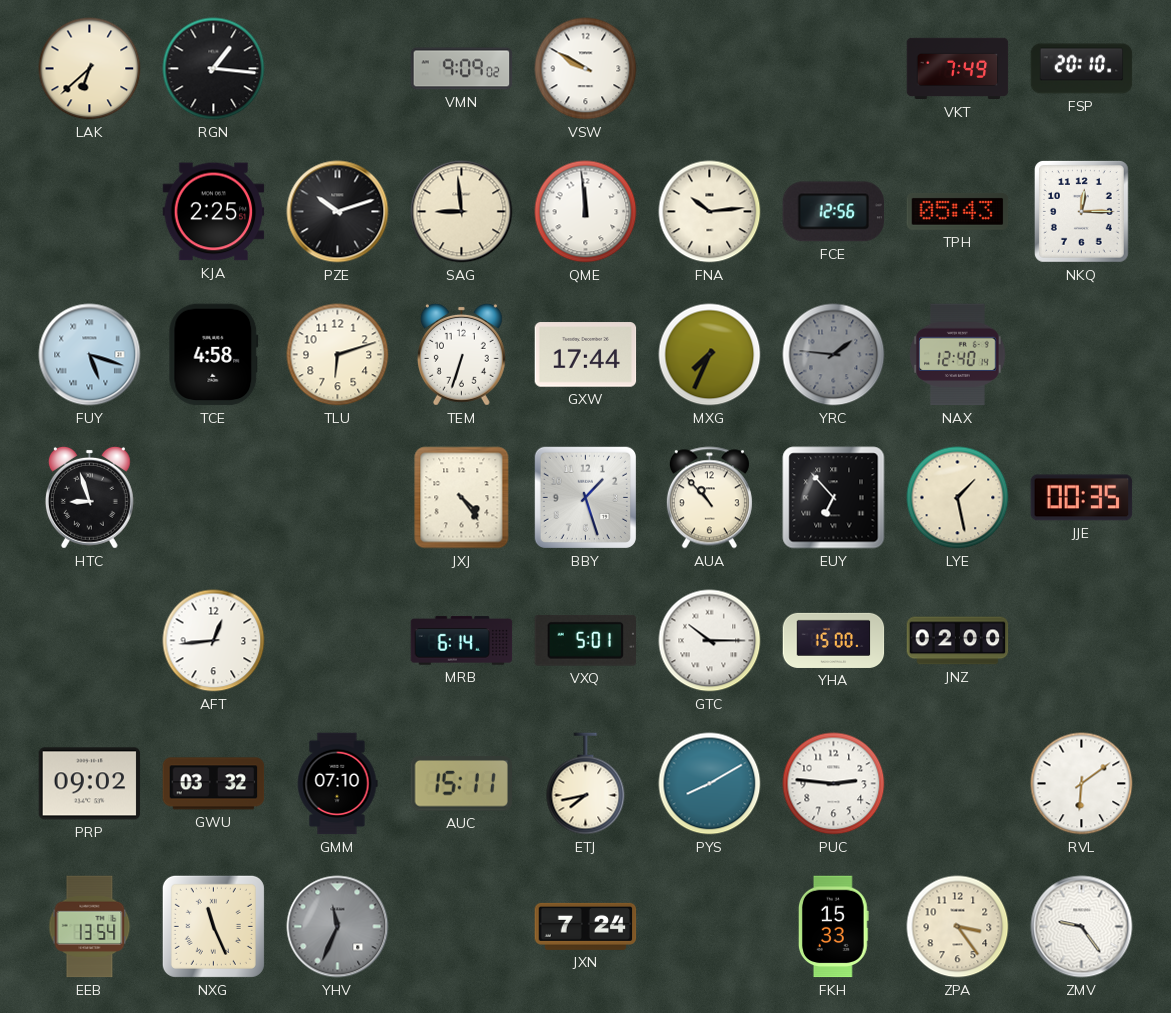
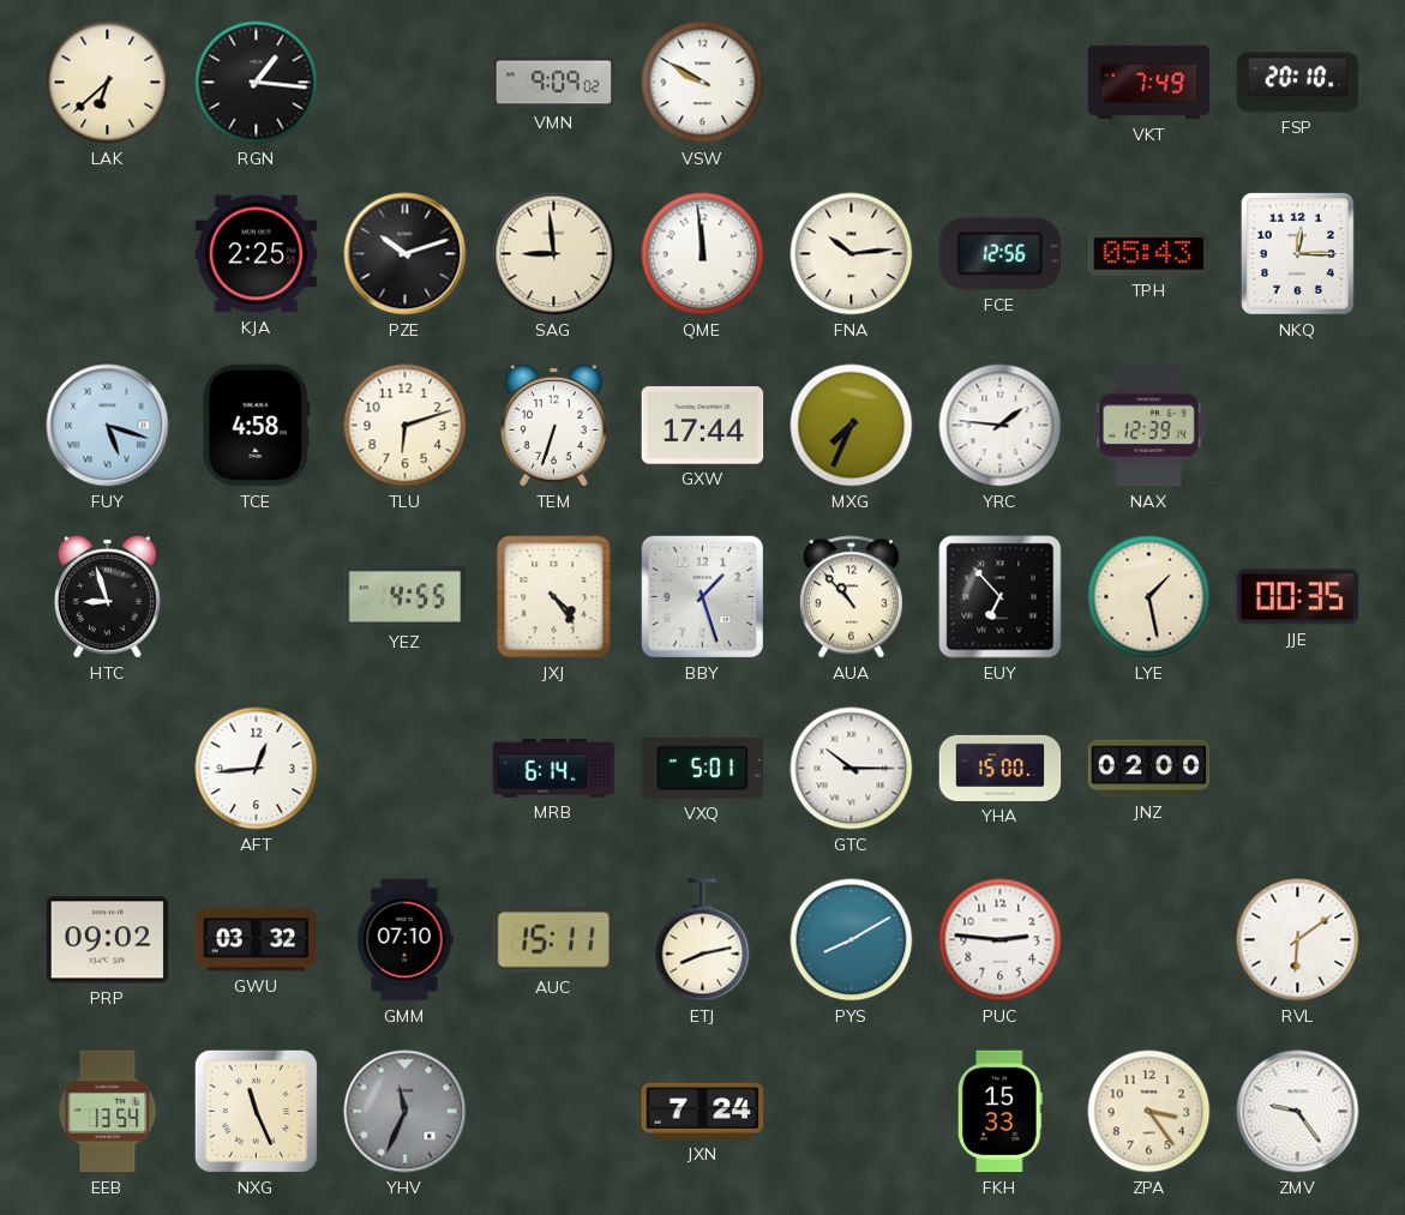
YRC dial: grey -> white
NAX: 12:40 -> 12:39
YEZ: none -> 4:55
ETJ: 7:43 -> 8:13
